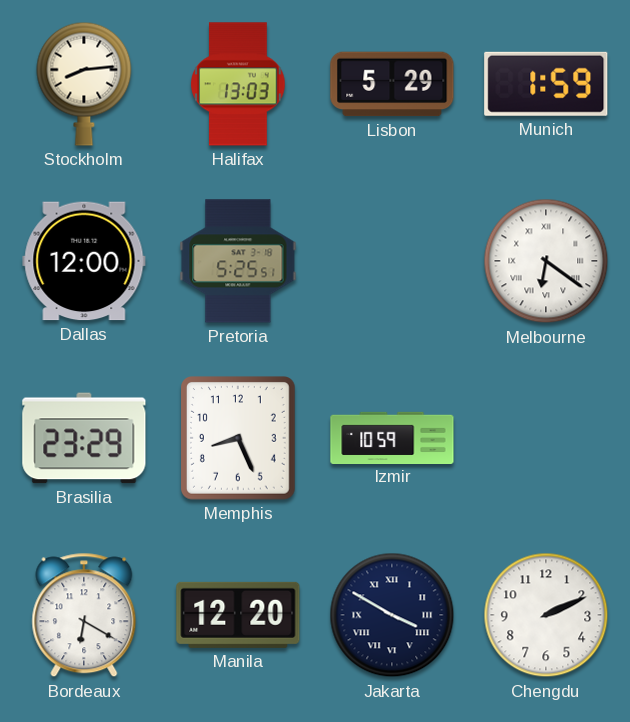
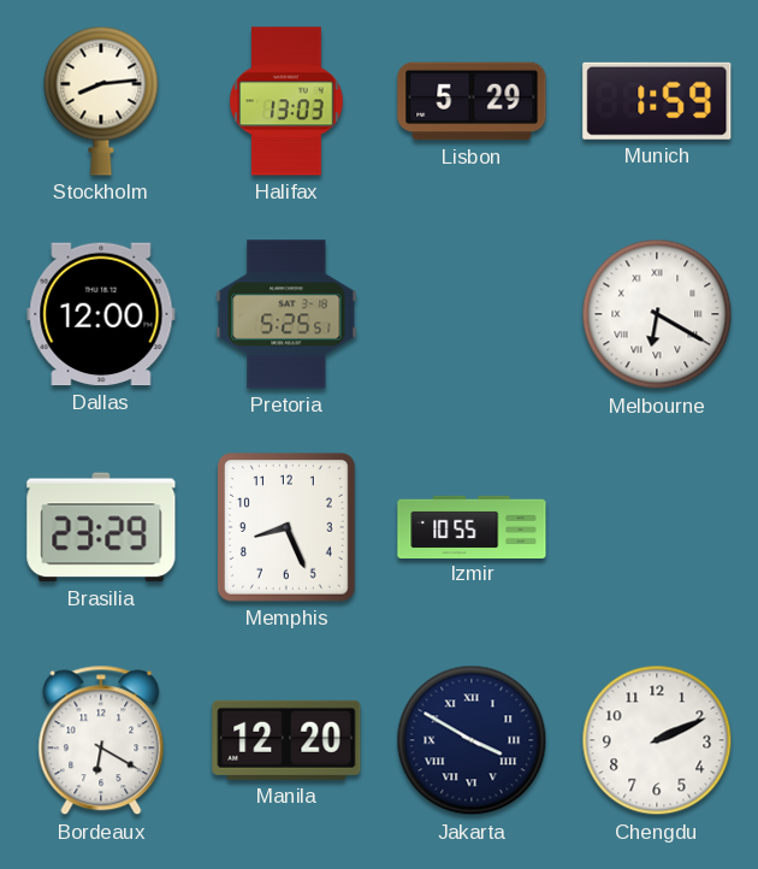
Melbourne: 6:21 -> 6:20
Izmir: 10:59 -> 10:55
